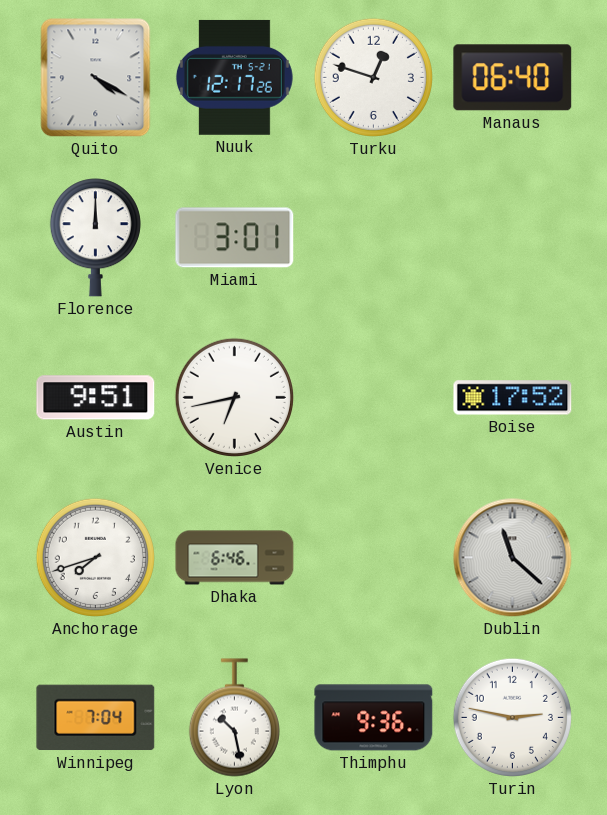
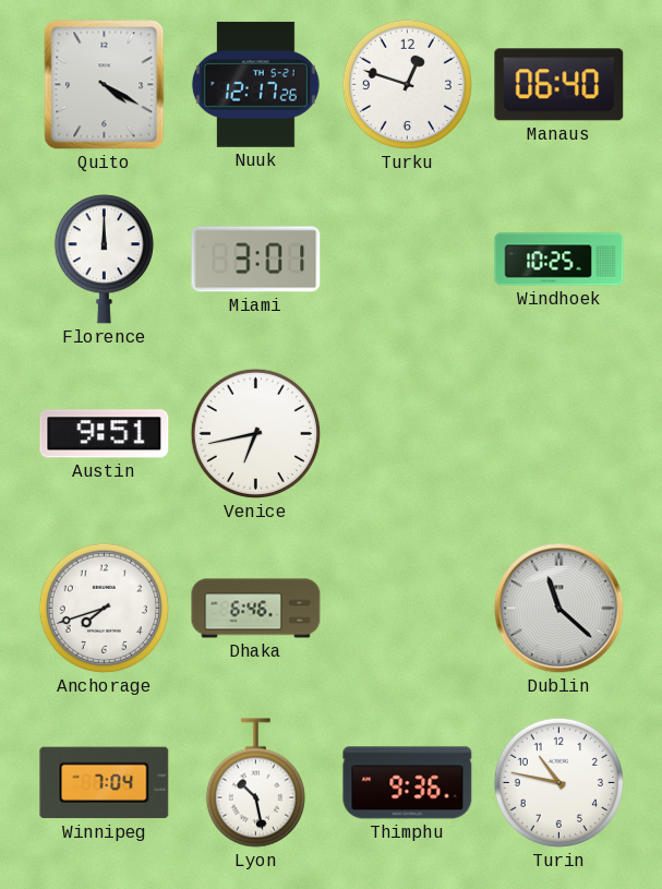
Windhoek: none -> 10:25
Boise: 17:52 -> none
Turin: 2:47 -> 10:47
